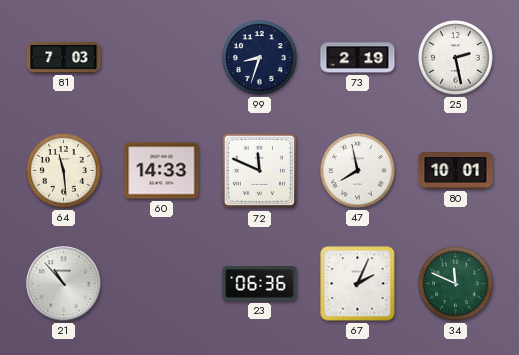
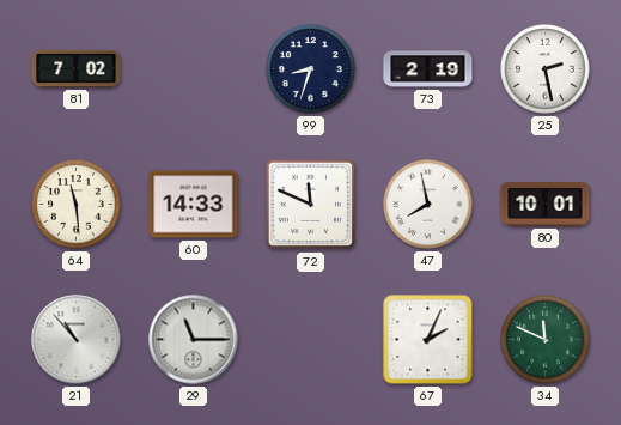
81: 7:03 -> 7:02
29: none -> 11:15
23: 06:36 -> none
